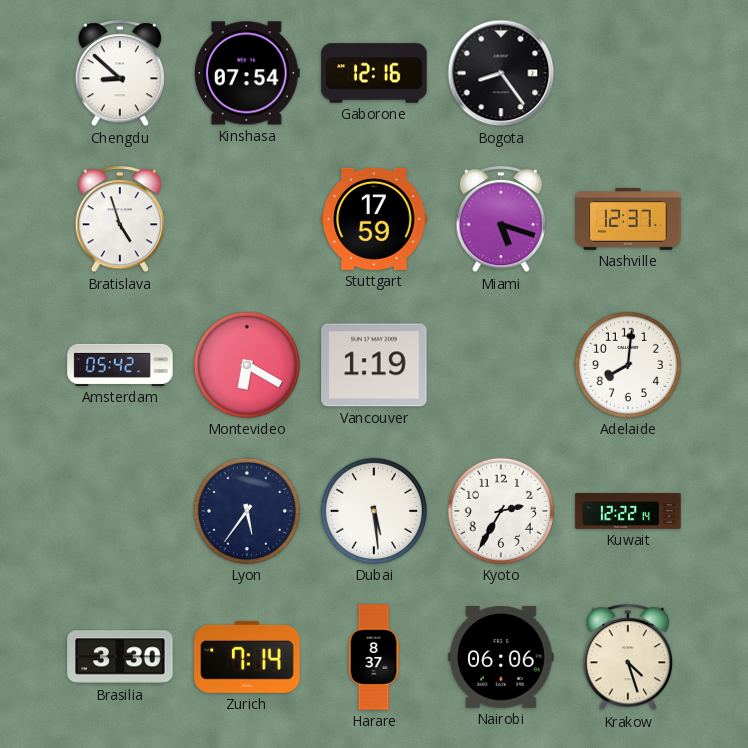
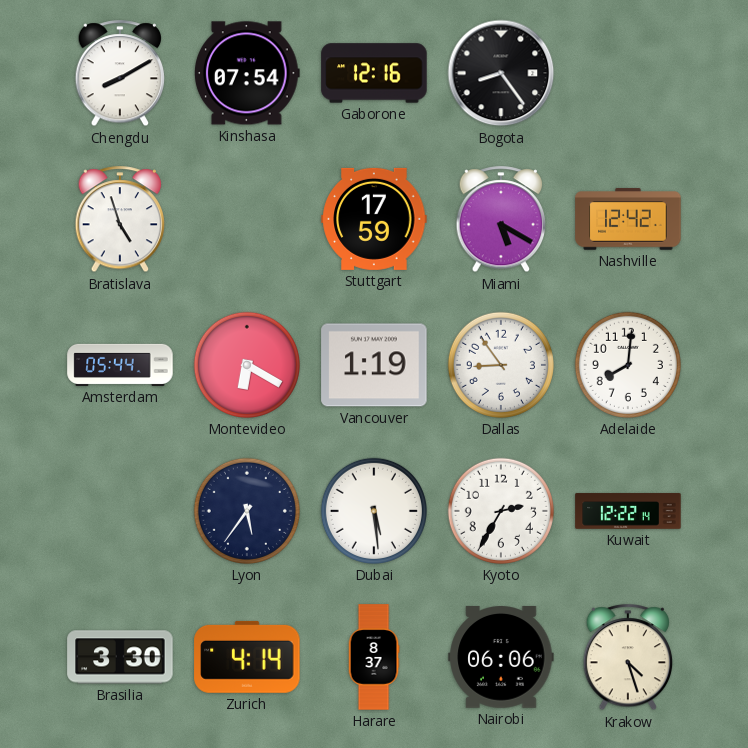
Chengdu: 8:52 -> 8:10
Miami: 5:18 -> 5:20
Nashville: 12:37 -> 12:42
Amsterdam: 05:42 -> 05:44
Dallas: none -> 8:54
Zurich: 7:14 -> 4:14
